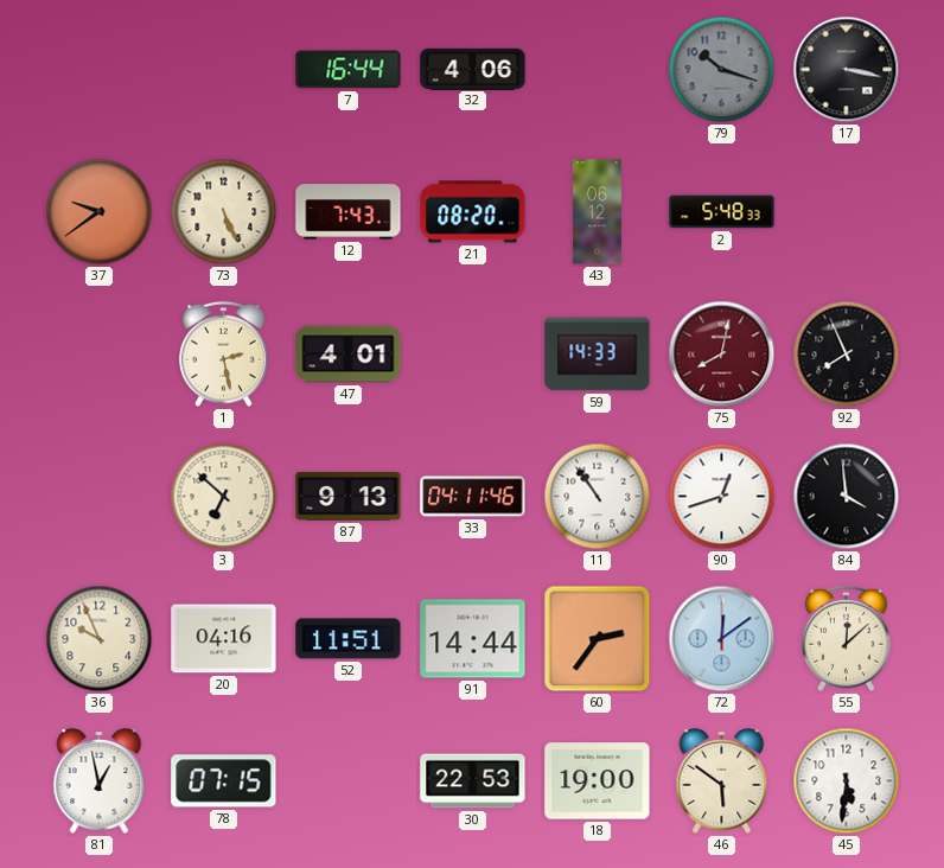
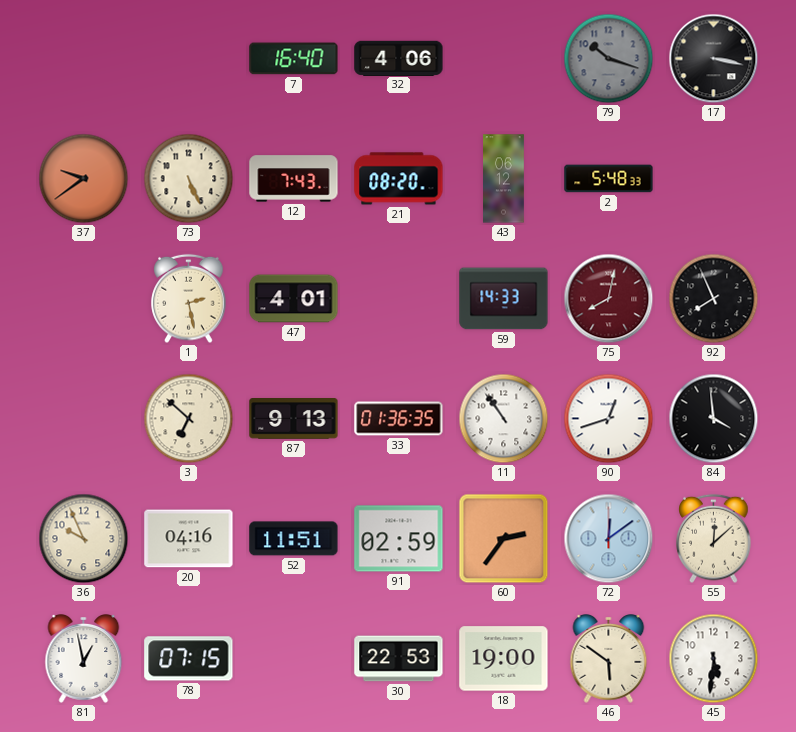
7: 16:44 -> 16:40
33: 04:11 -> 01:36
91: 14:44 -> 02:59
